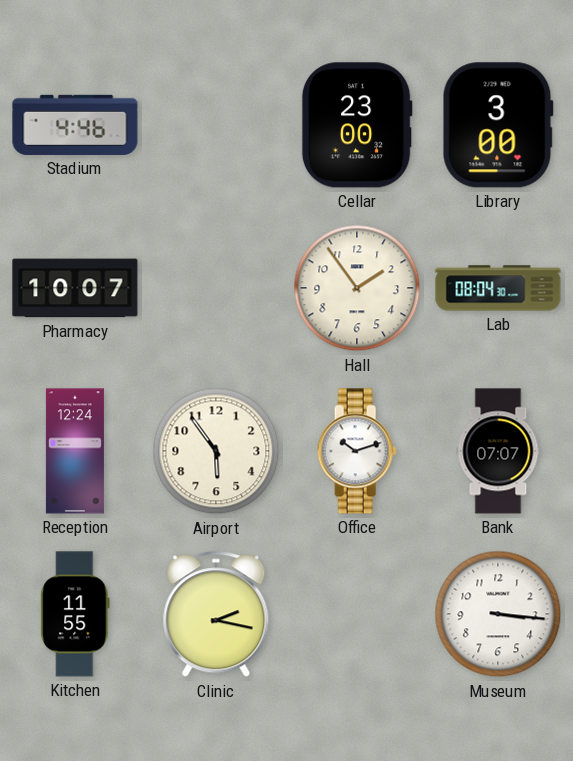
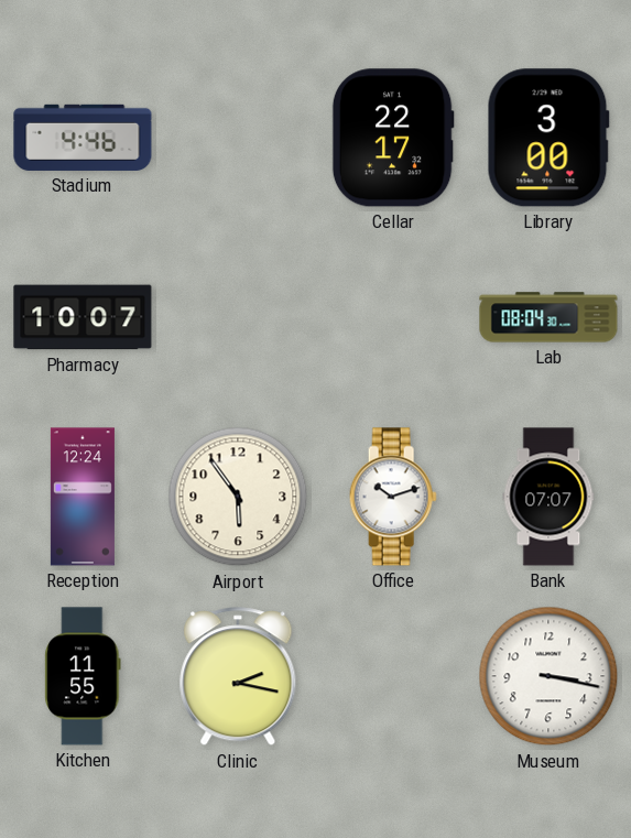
Cellar: 23:00 -> 22:17
Hall: 1:54 -> none
Museum: 3:16 -> 3:17
